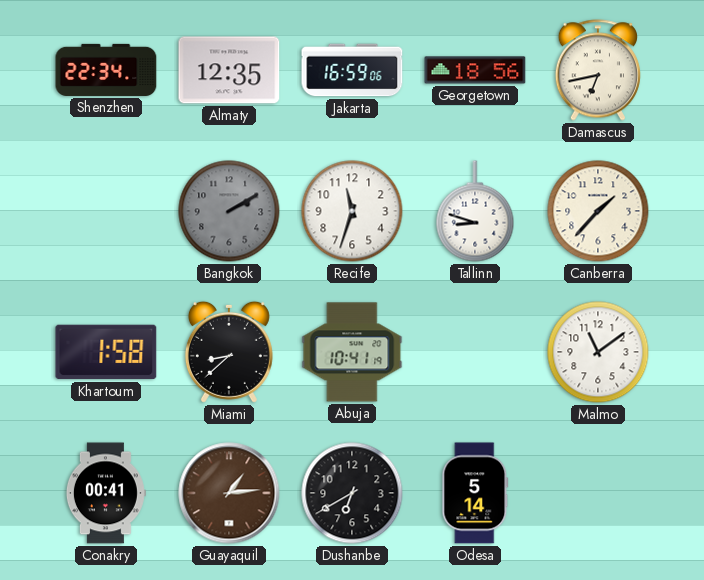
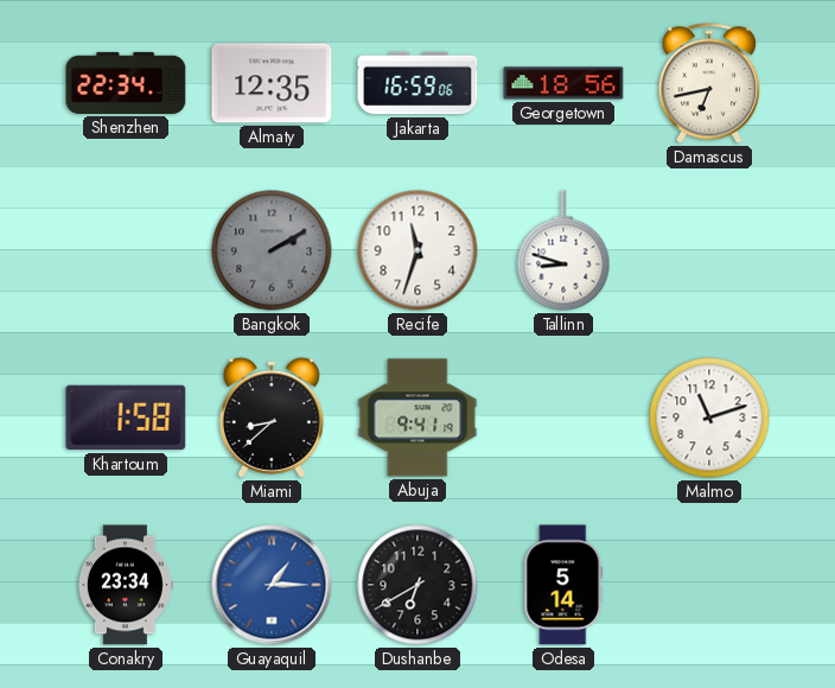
Canberra: 1:37 -> none
Abuja: 10:41 -> 9:41
Malmo: 11:09 -> 11:12
Conakry: 00:41 -> 23:34
Guayaquil: 1:14 -> 1:15
Guayaquil dial: brown -> blue
